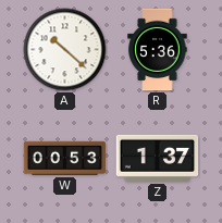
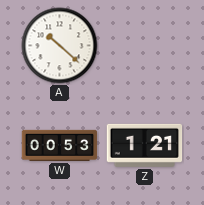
R: 5:36 -> none
Z: 1:37 -> 1:21
